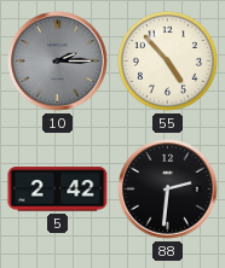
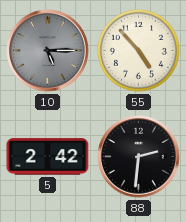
10: 2:15 -> 5:15
